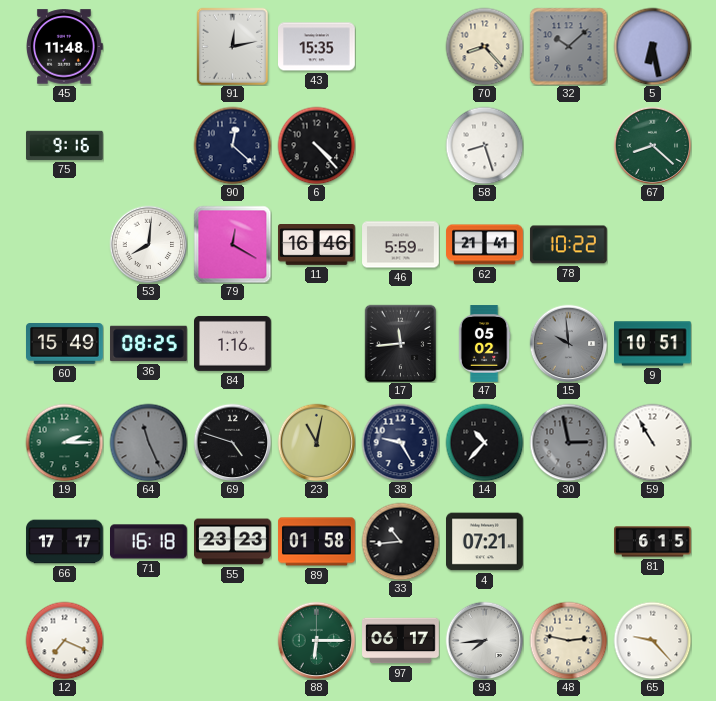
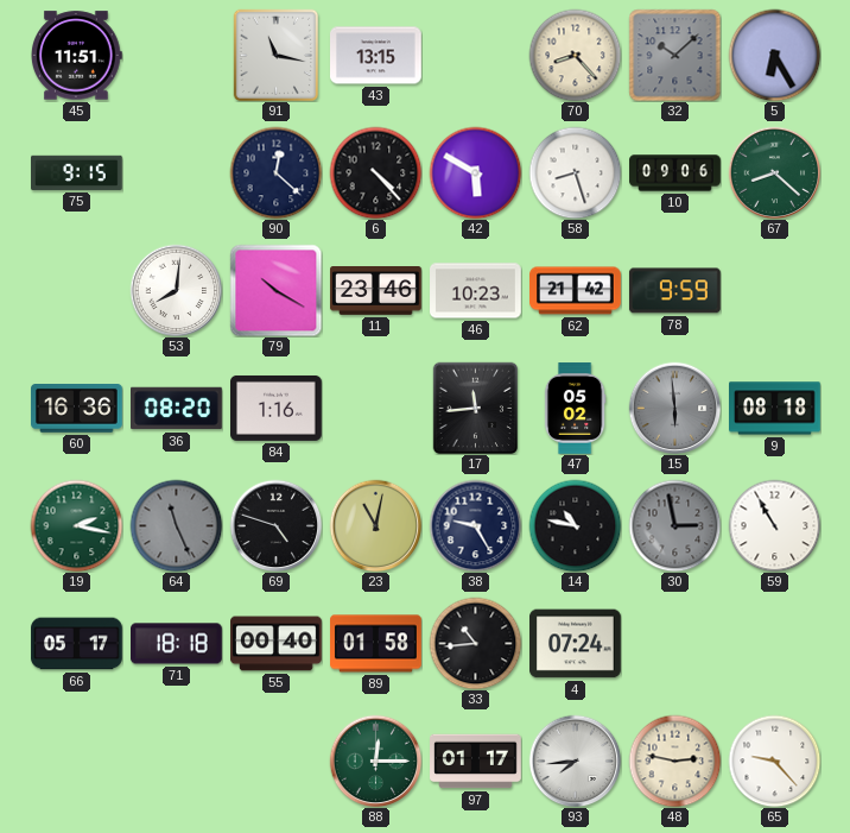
45: 11:48 -> 11:51
91: 12:13 -> 11:17
43: 15:35 -> 13:15
5: 6:28 -> 6:25
75: 9:16 -> 9:15
42: none -> 5:50
10: none -> 09:06
79: 12:20 -> 10:20
11: 16:46 -> 23:46
46: 5:59 -> 10:23
62: 21:41 -> 21:42
78: 10:22 -> 9:59
60: 15:49 -> 16:36
36: 08:25 -> 08:20
15: 9:59 -> 5:59
9: 10:51 -> 08:18
19: 2:15 -> 2:17
14: 10:37 -> 10:47
66: 17:17 -> 05:17
71: 16:18 -> 18:18
55: 23:23 -> 00:40
4: 07:21 -> 07:24
81: 6:15 -> none
12: 7:19 -> none
88: 6:15 -> 12:15
97: 06:17 -> 01:17
